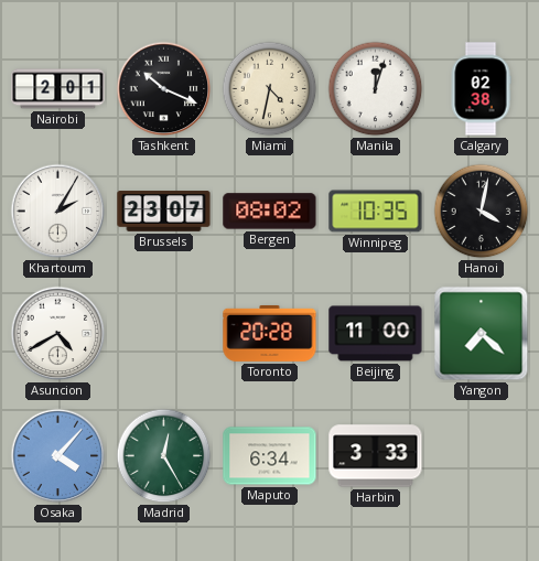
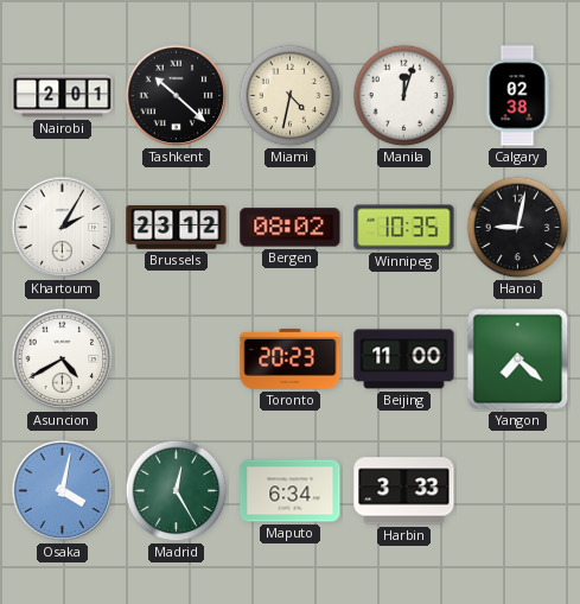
Tashkent: 10:19 -> 10:22
Brussels: 23:07 -> 23:12
Hanoi: 4:02 -> 9:02
Toronto: 20:28 -> 20:23
Osaka: 4:07 -> 4:02
